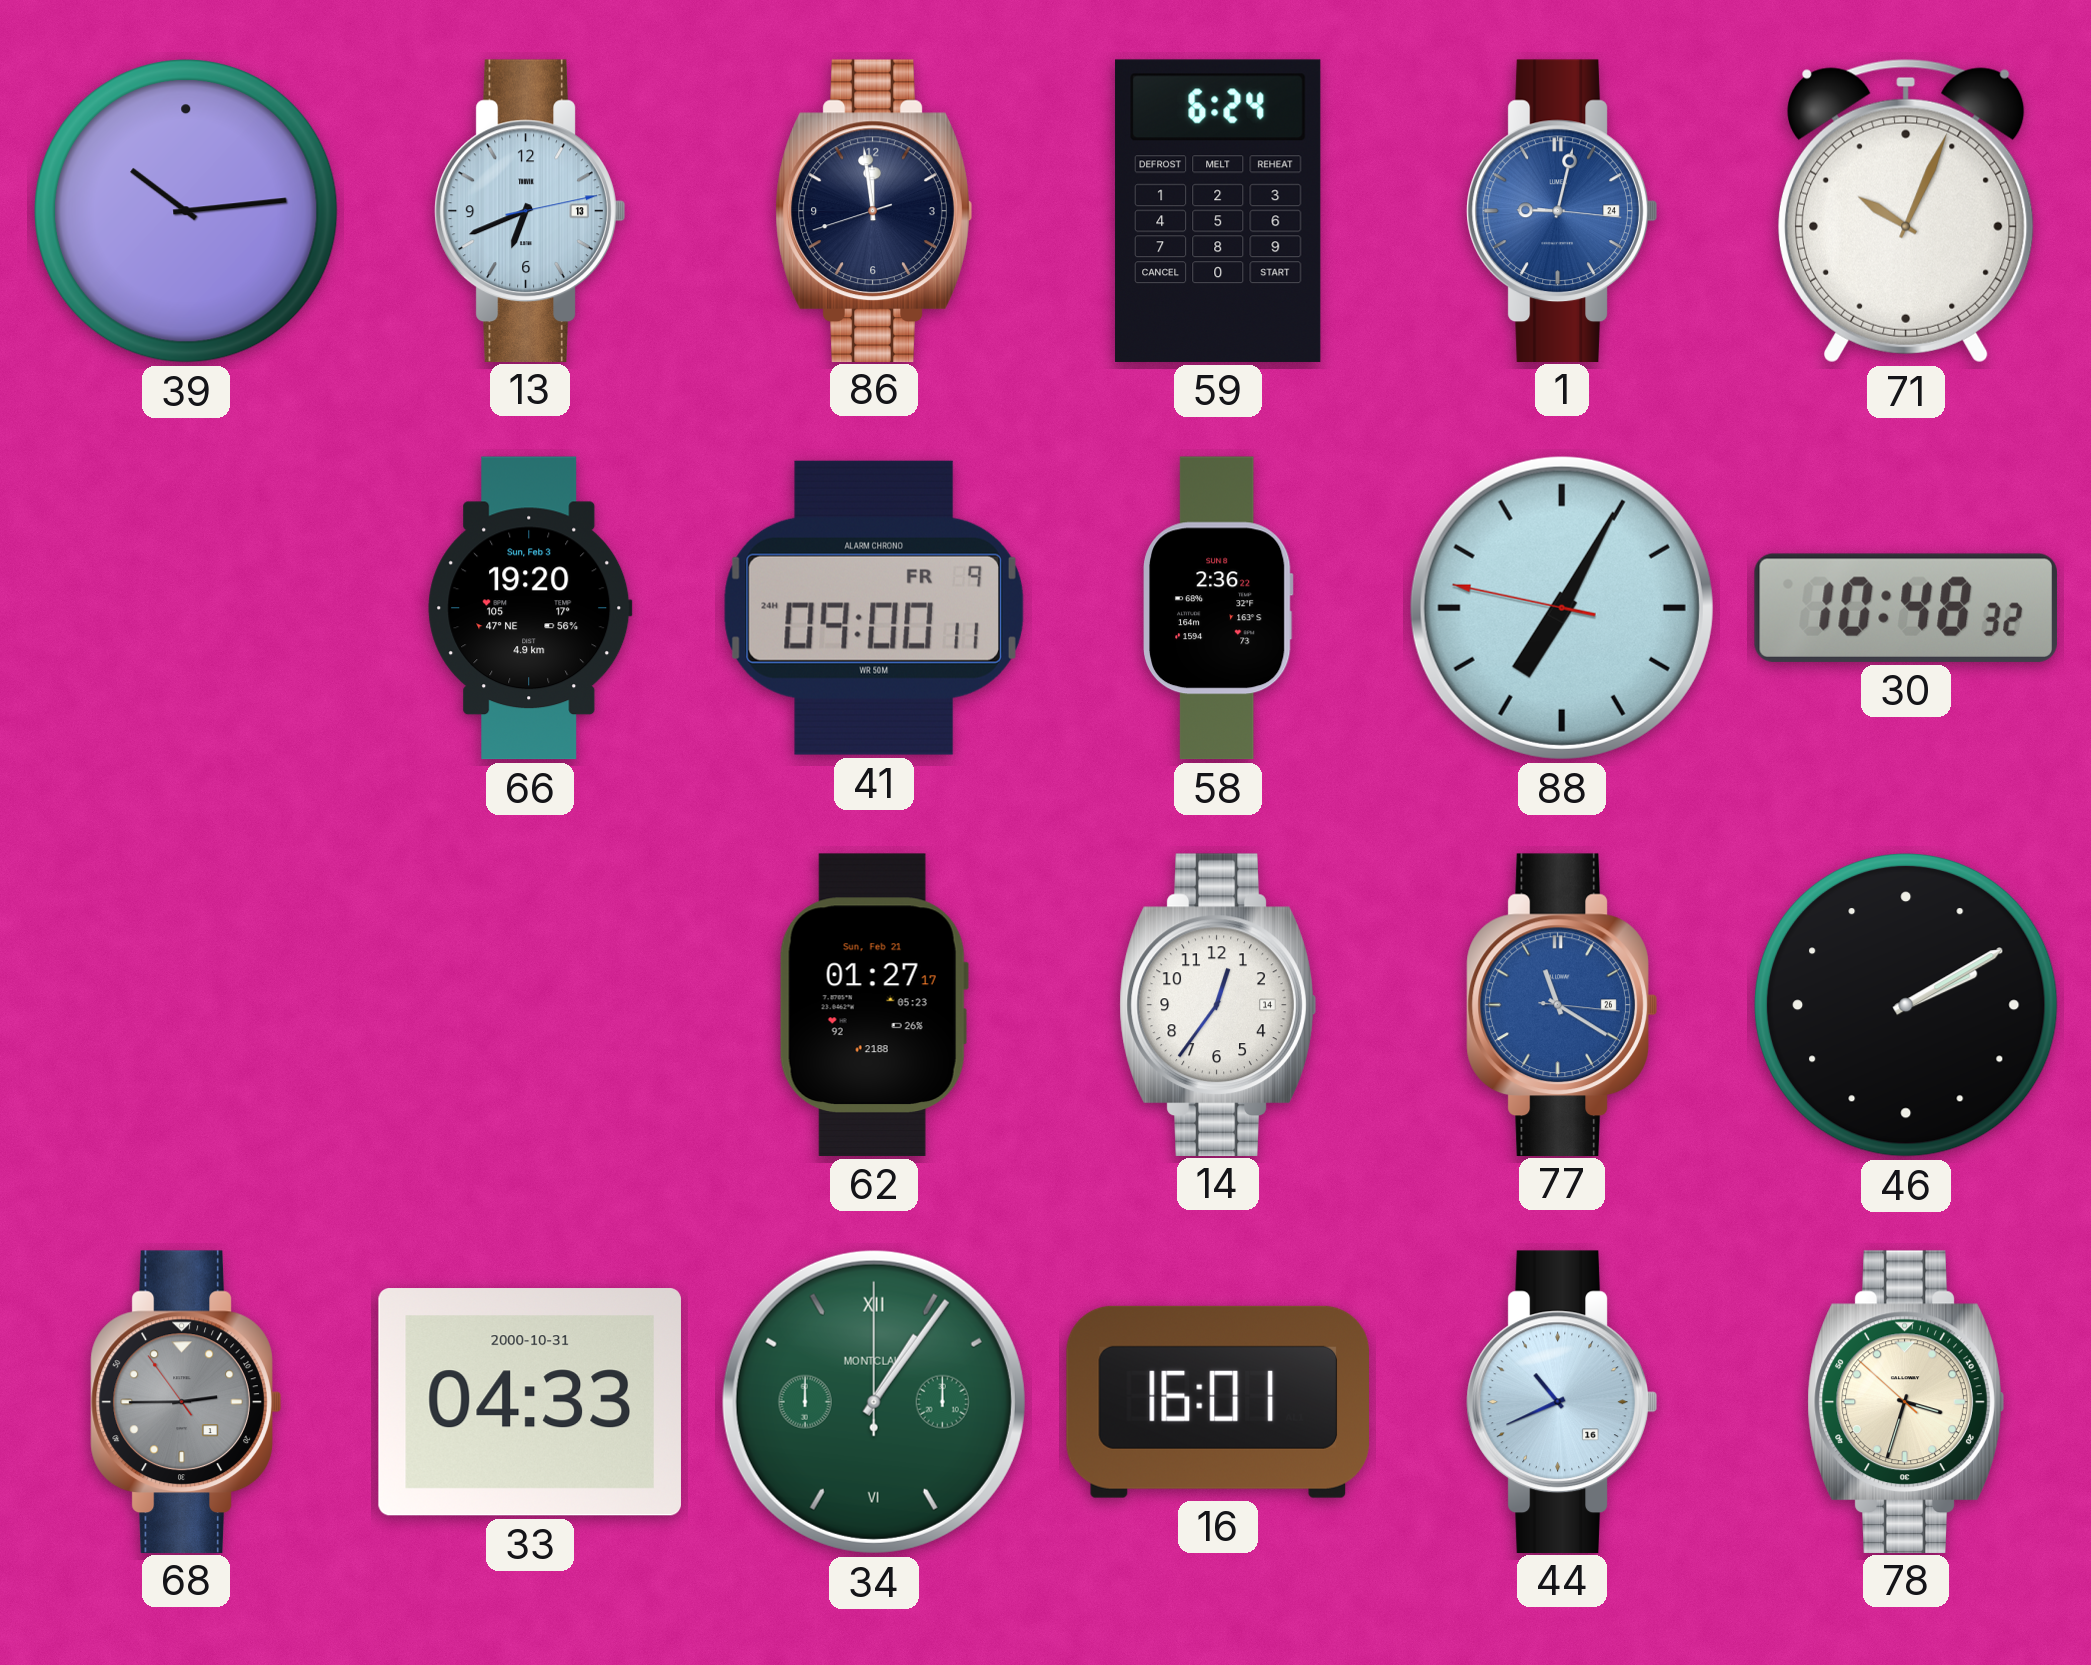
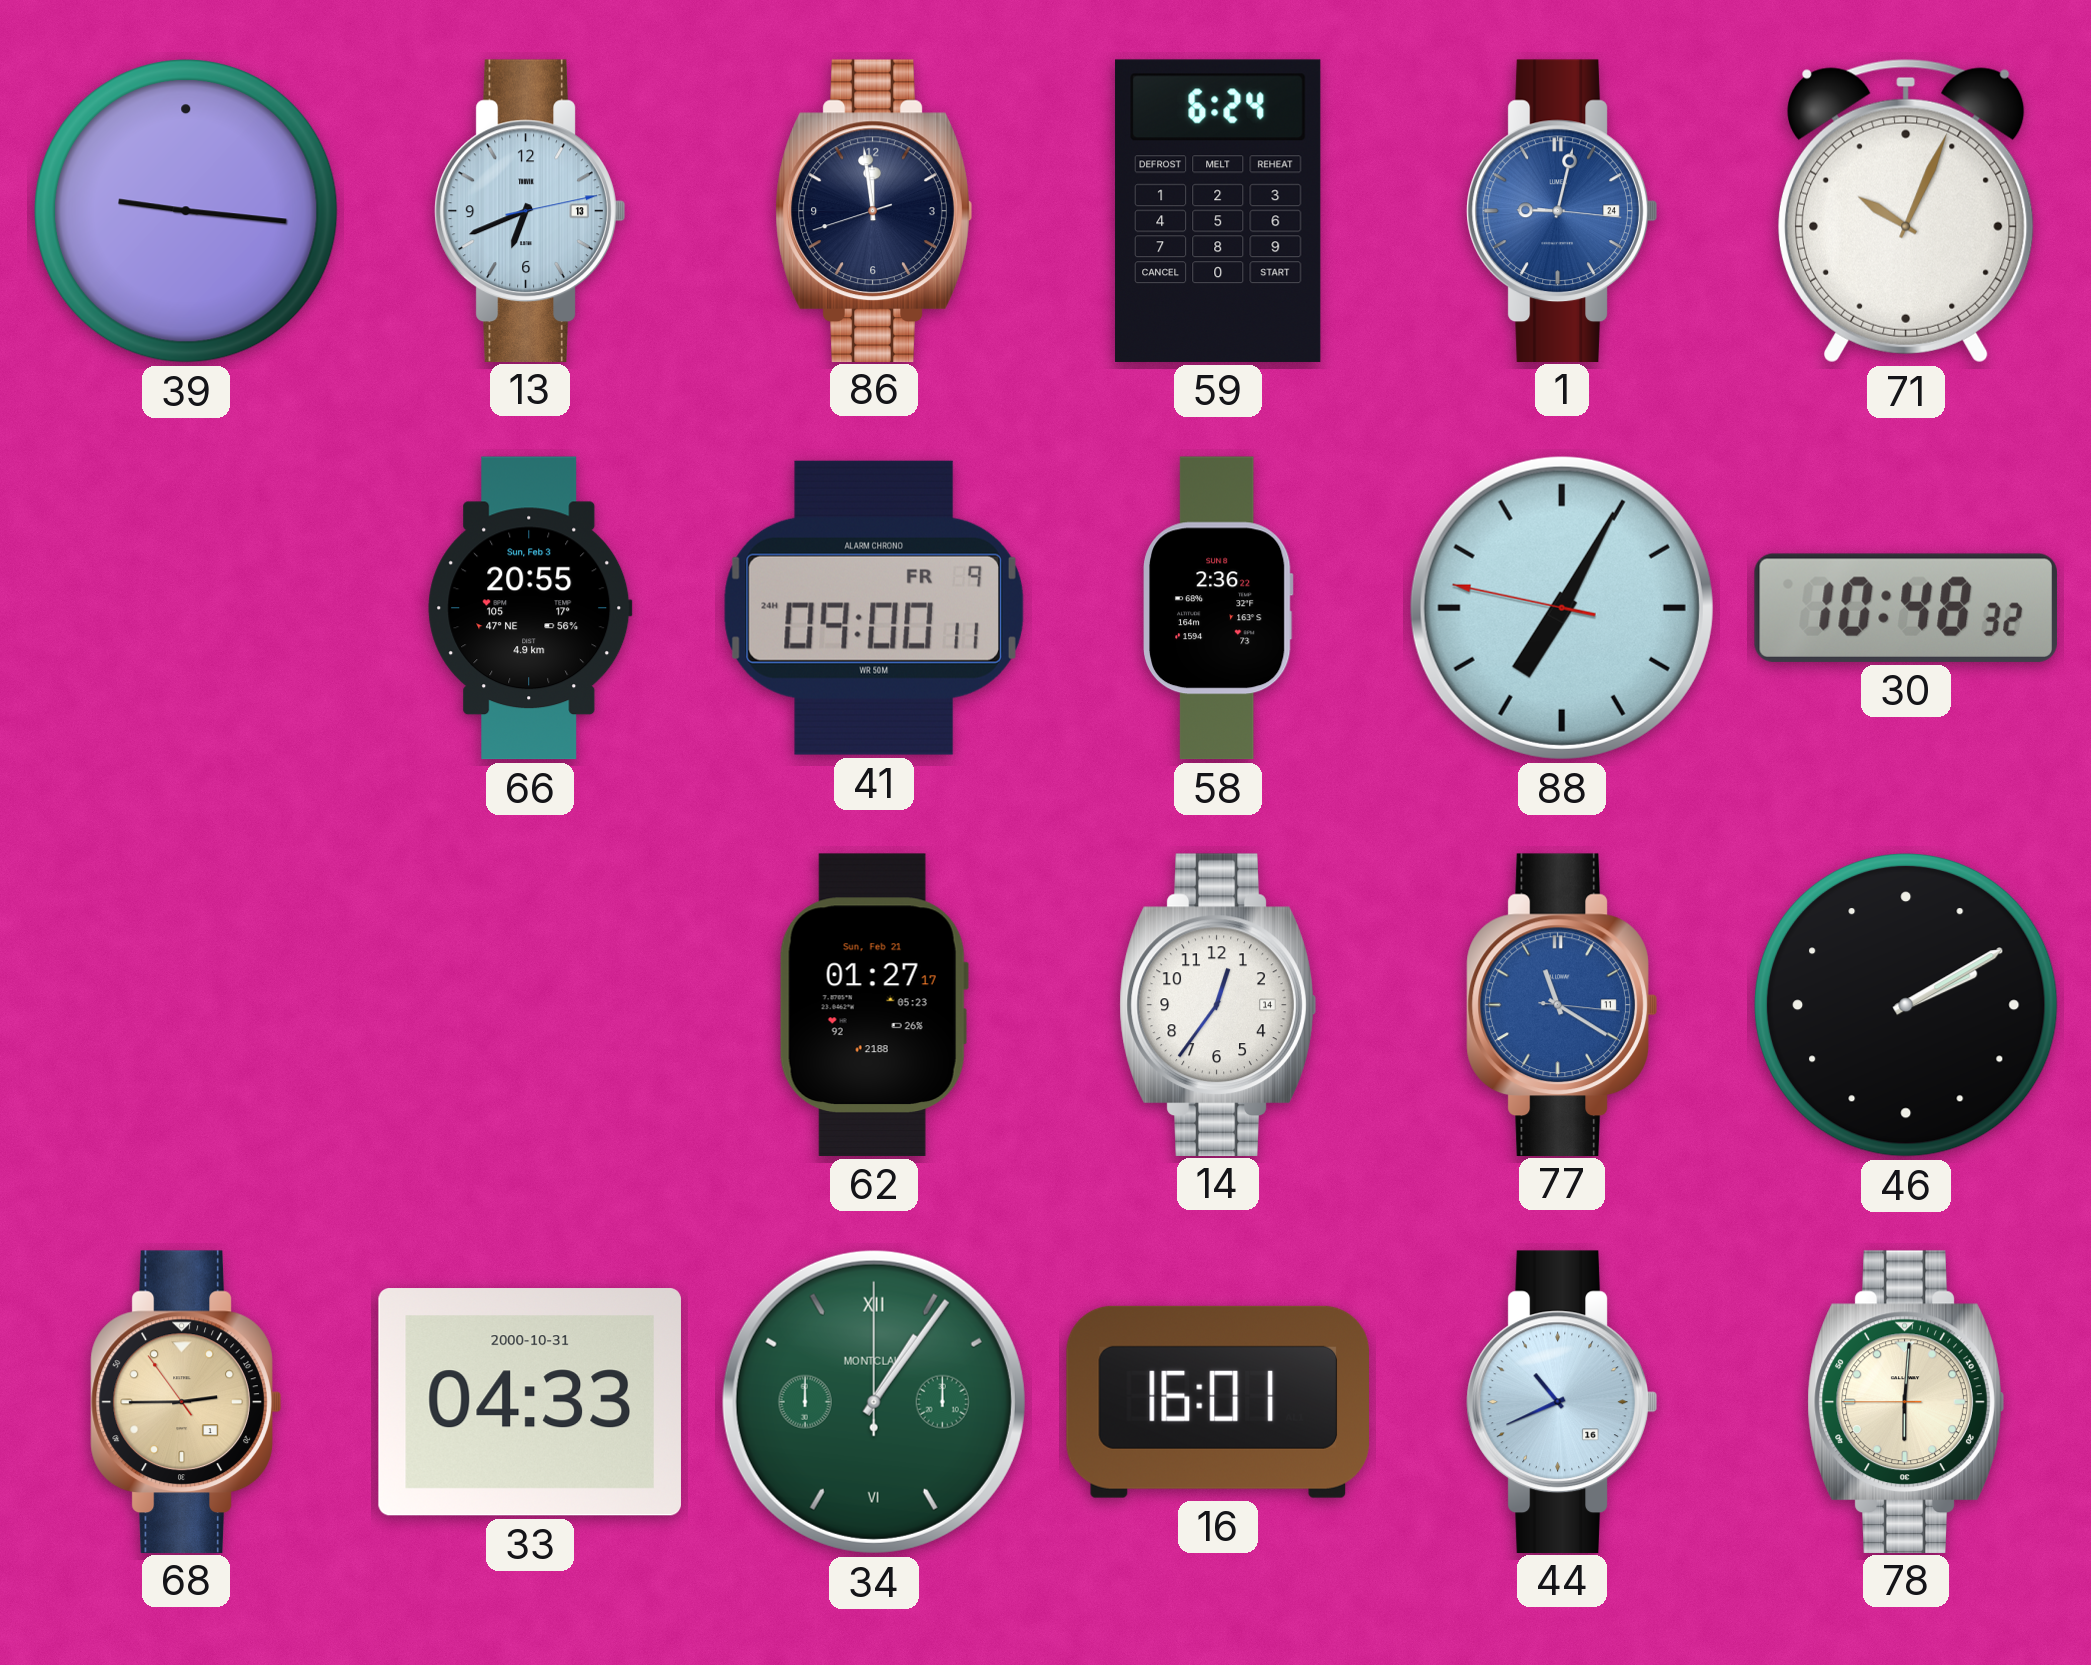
39: 10:14 -> 9:16
66: 19:20 -> 20:55
77 date: 26 -> 11
68 dial: grey -> champagne
78: 3:32 -> 6:00
